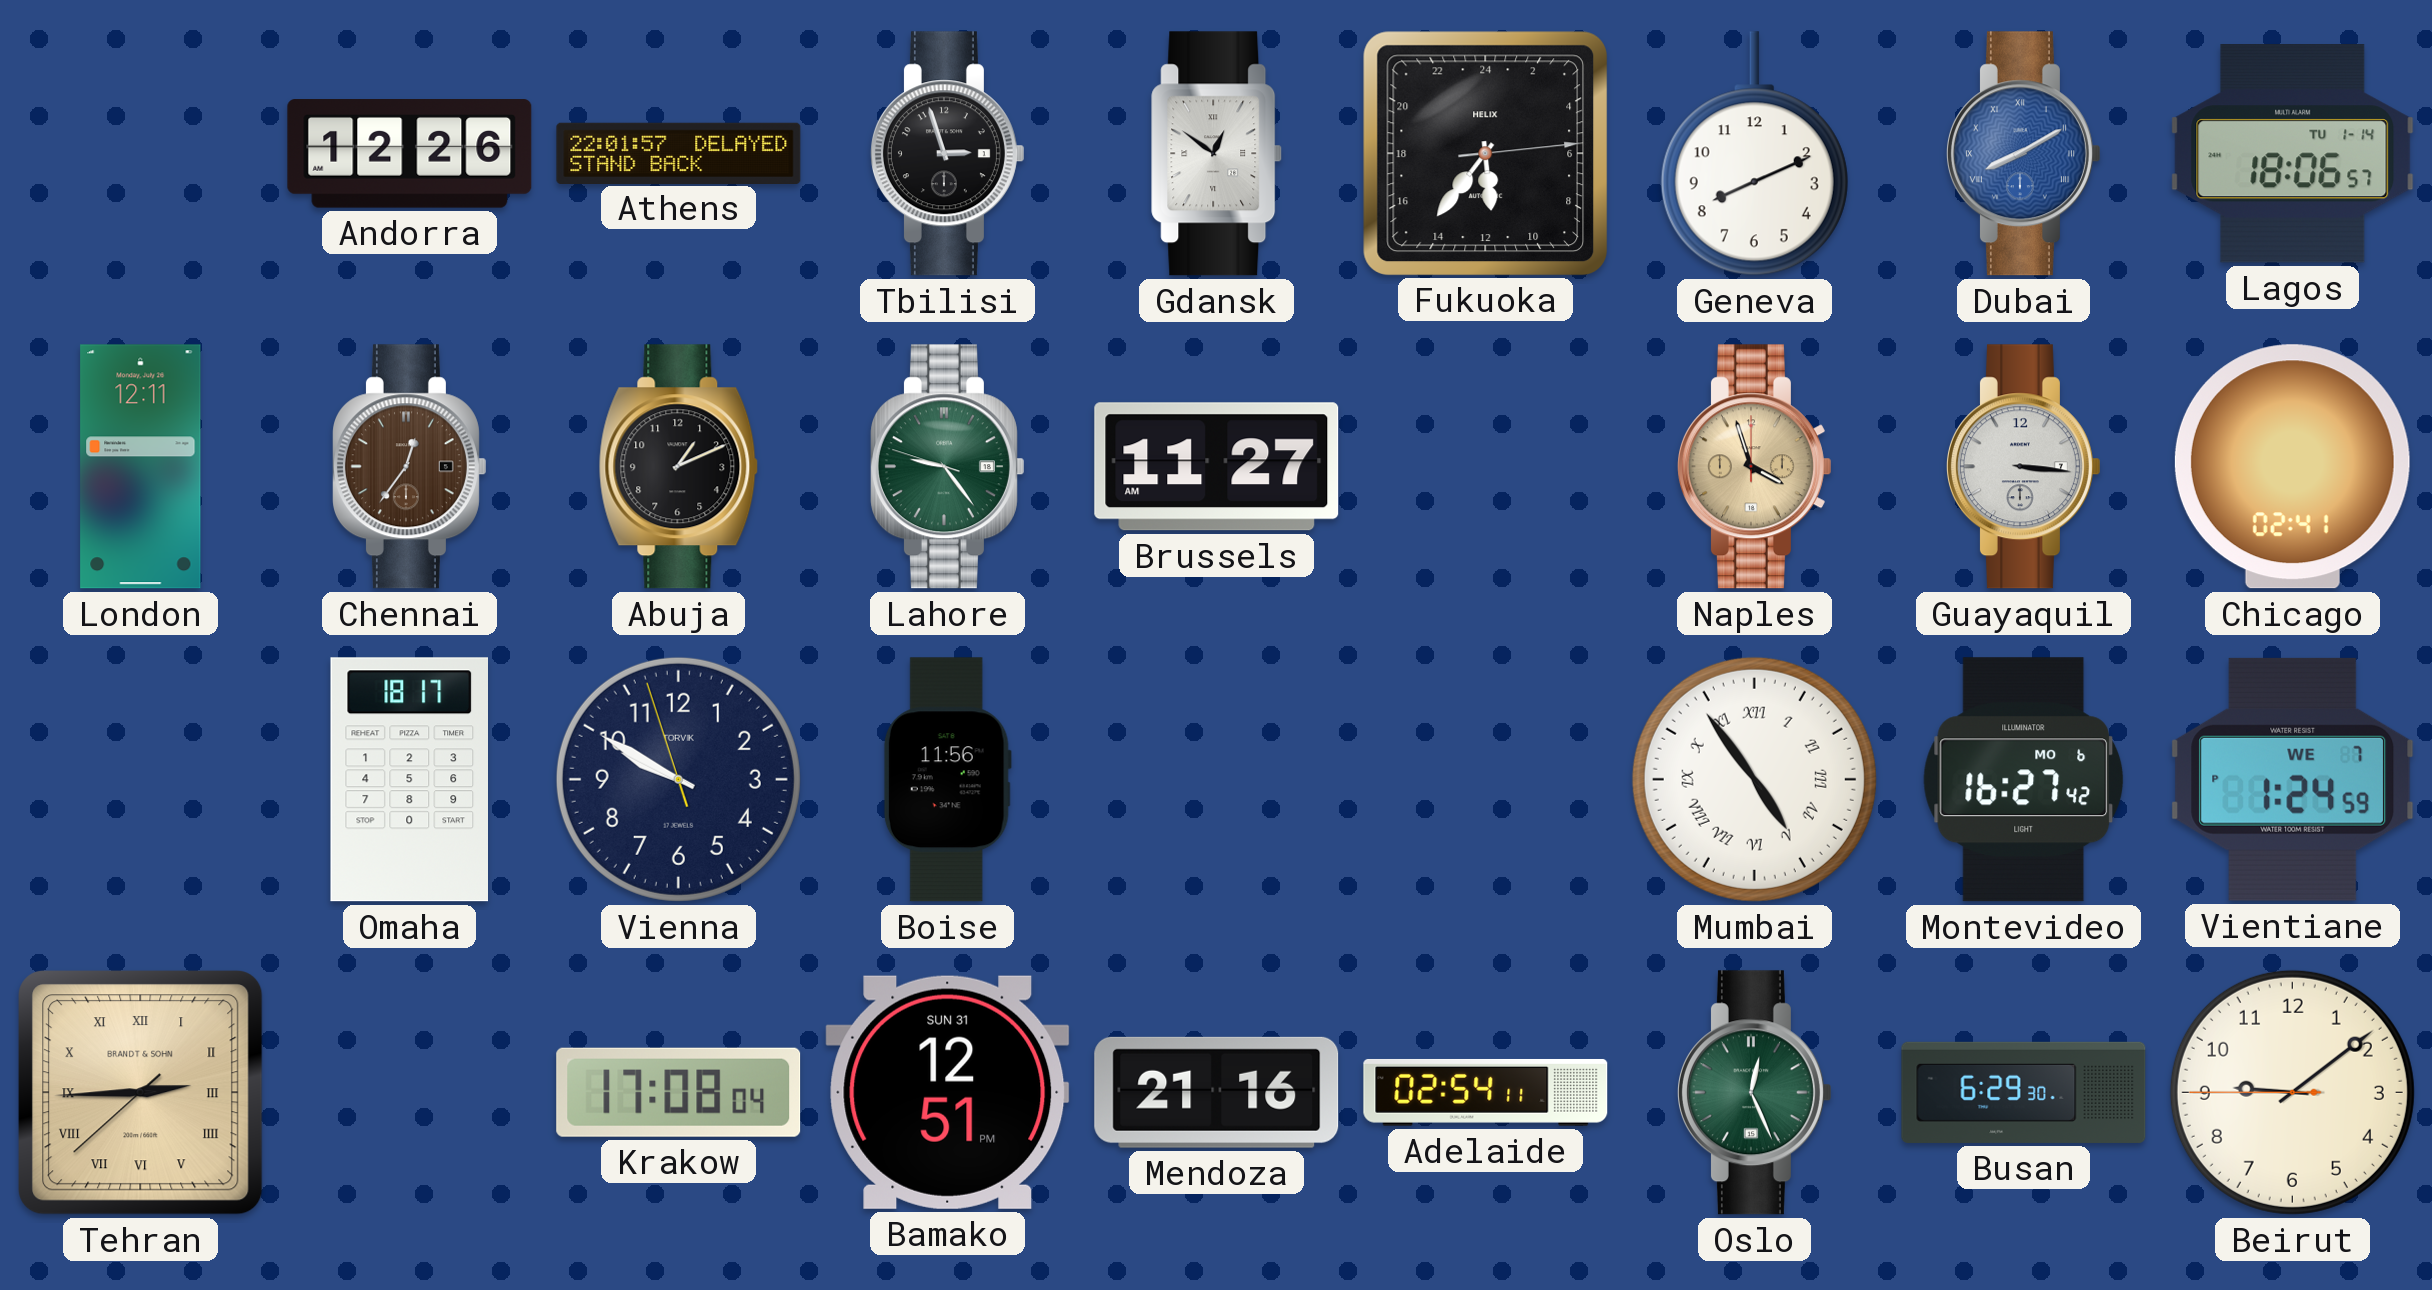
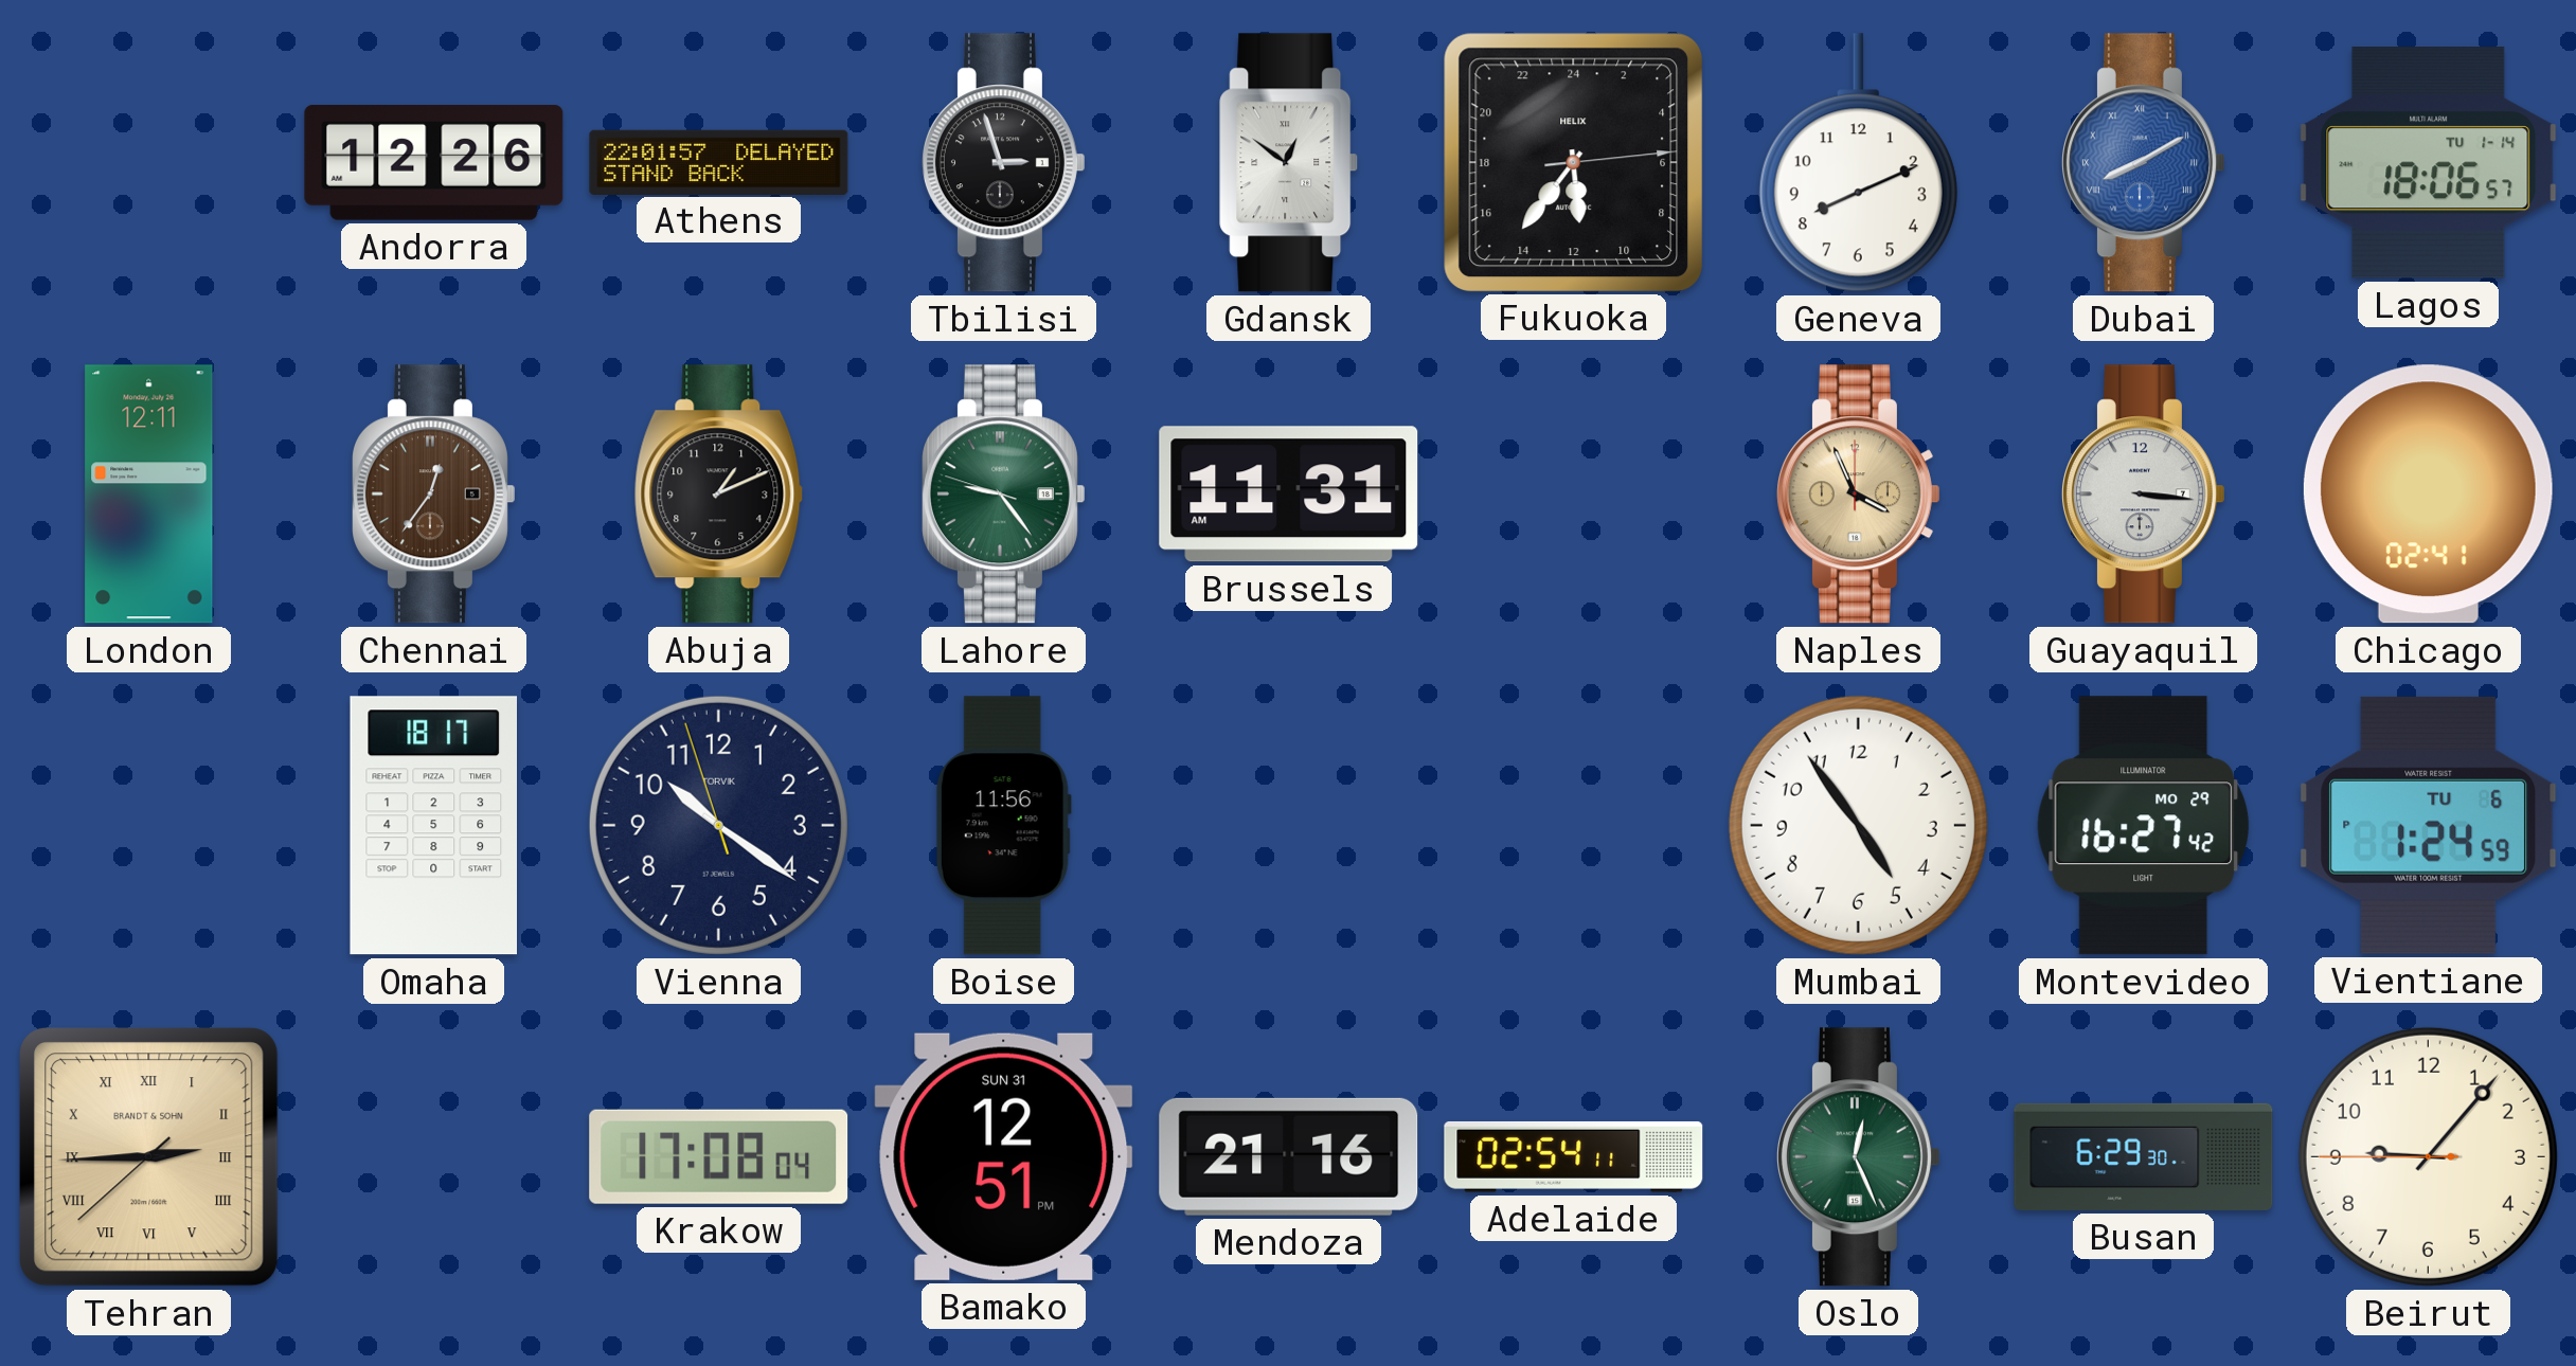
Brussels: 11:27 -> 11:31
Naples: 3:57 -> 3:56
Vienna: 9:49 -> 10:20
Mumbai numerals: Roman -> Arabic
Montevideo date: MO 6 -> MO 29
Vientiane date: WE 7 -> TU 6
Beirut: 9:08 -> 9:06
